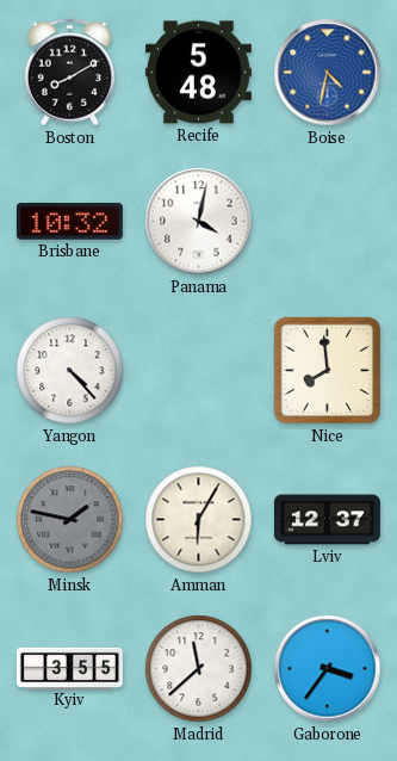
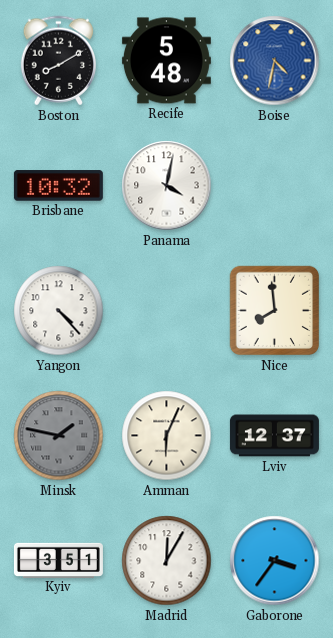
Amman: 6:05 -> 6:04
Kyiv: 3:55 -> 3:51
Madrid: 11:38 -> 12:05
